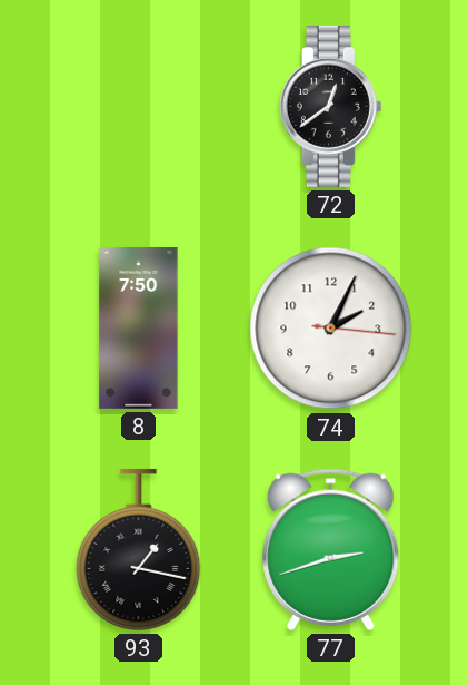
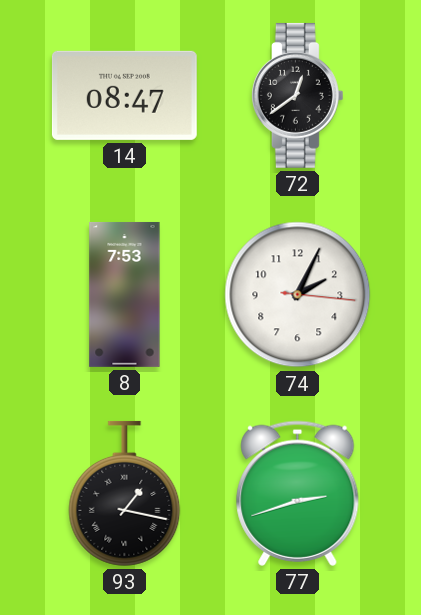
14: none -> 08:47
8: 7:50 -> 7:53
